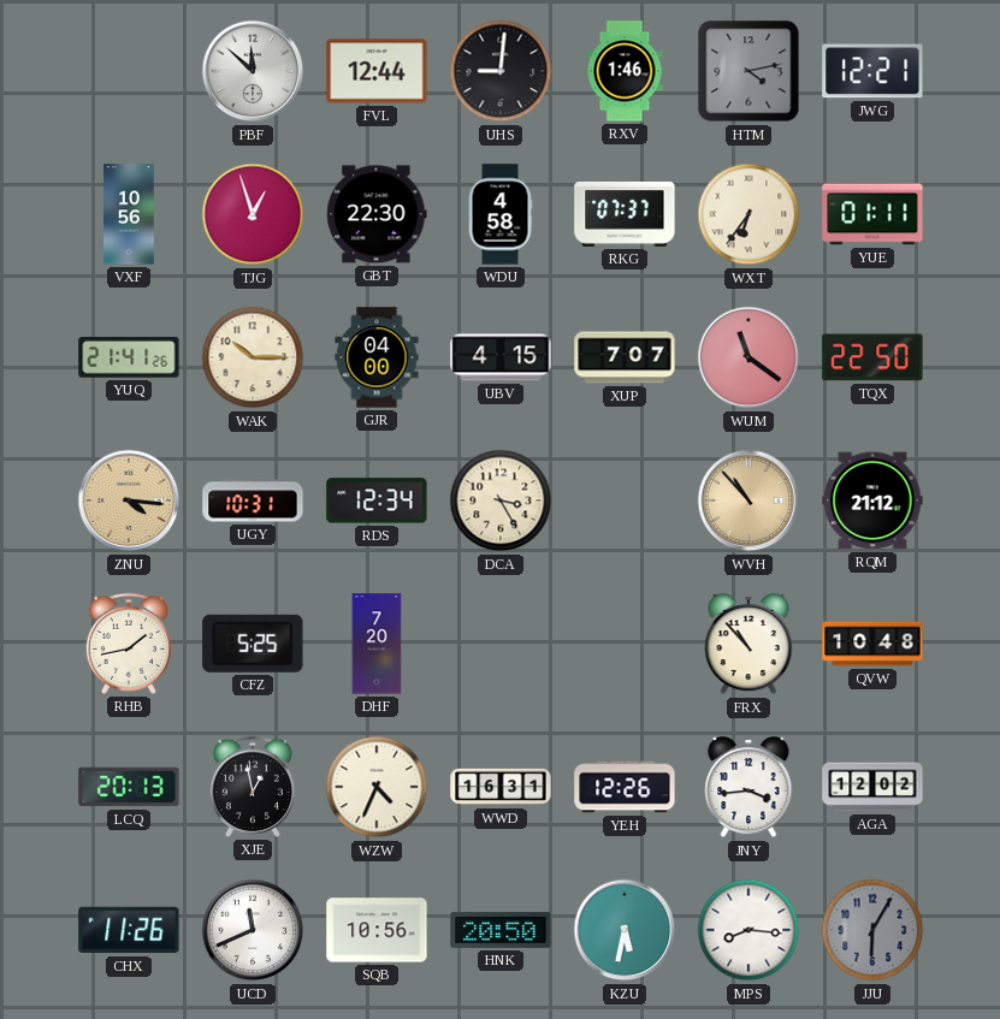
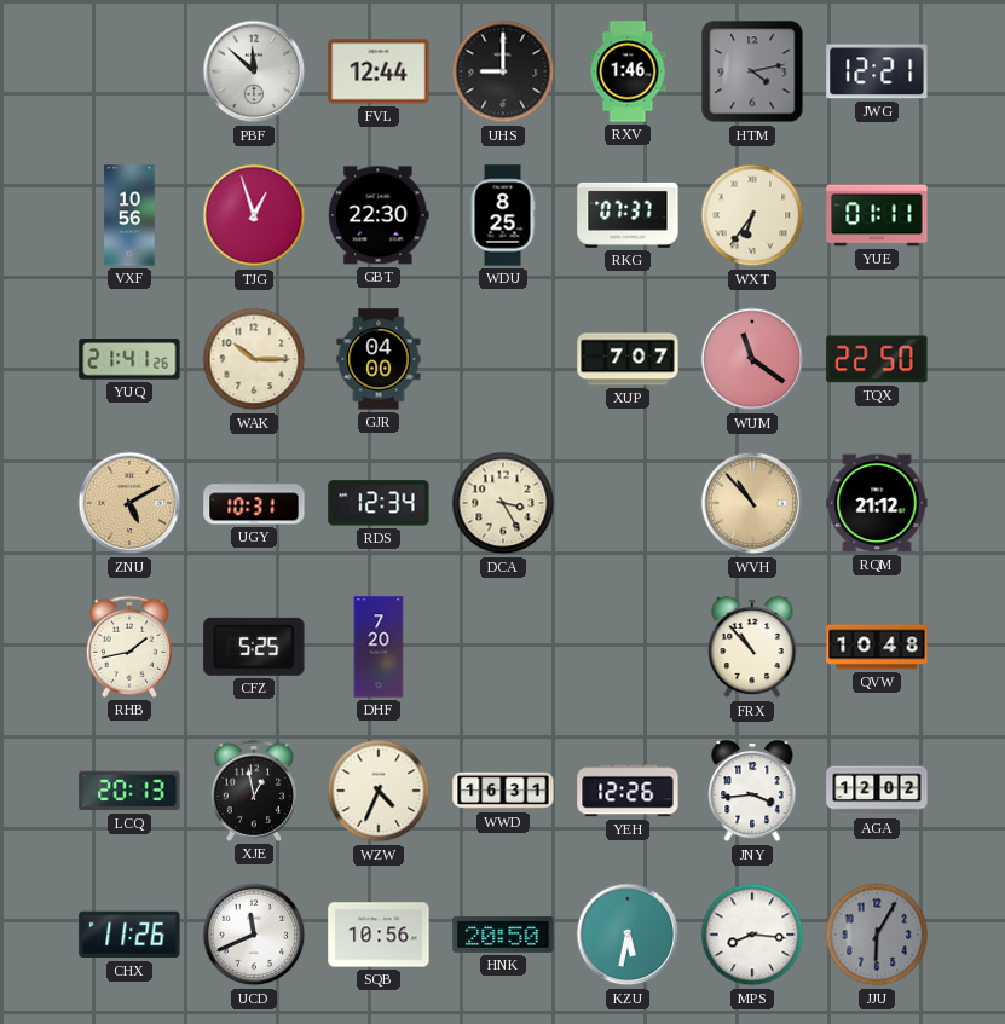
UHS: 9:01 -> 9:00
WDU: 4:58 -> 8:25
UBV: 4:15 -> none
ZNU: 4:16 -> 5:10
